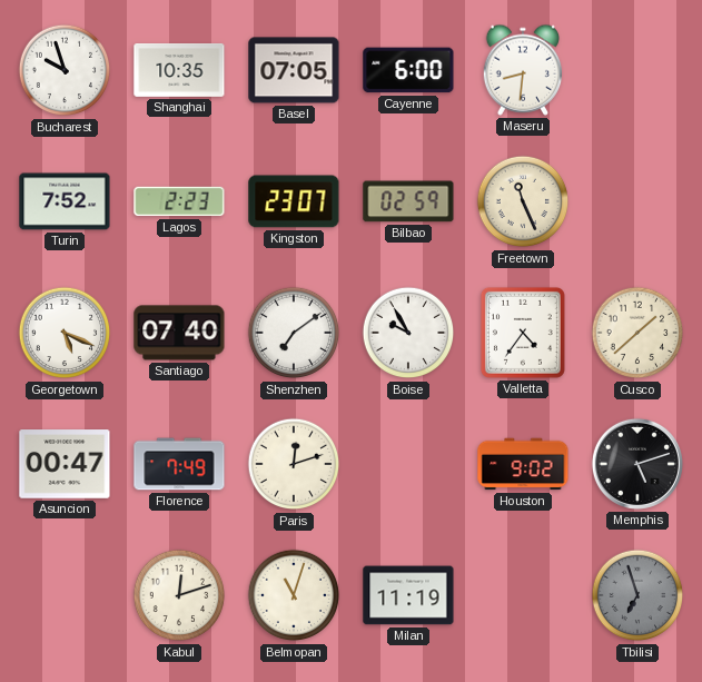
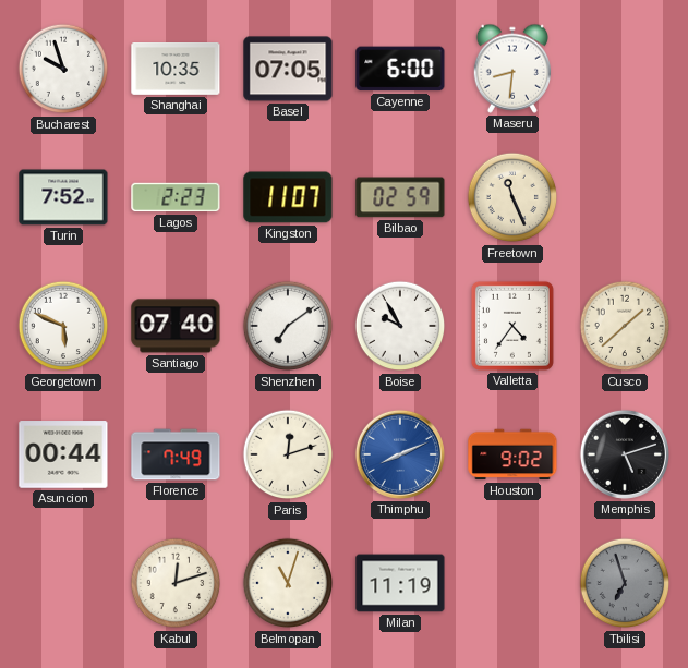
Kingston: 23:07 -> 11:07
Georgetown: 5:19 -> 5:49
Asuncion: 00:47 -> 00:44
Thimphu: none -> 8:11
